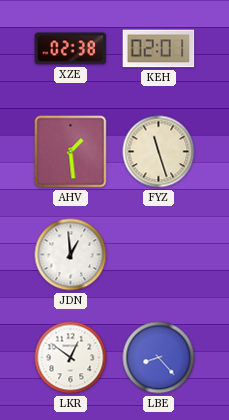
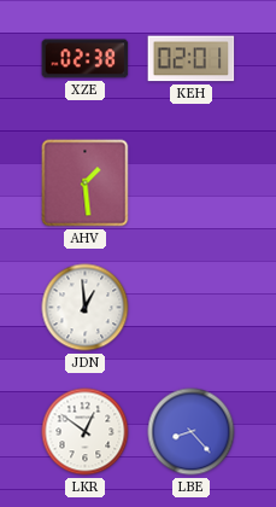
FYZ: 11:27 -> none
